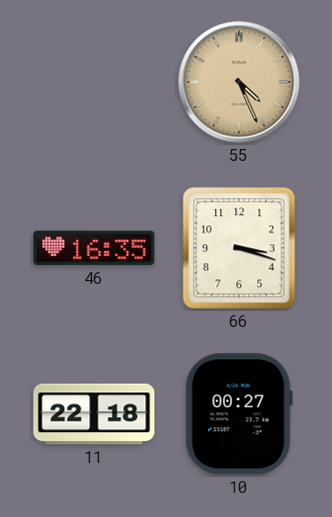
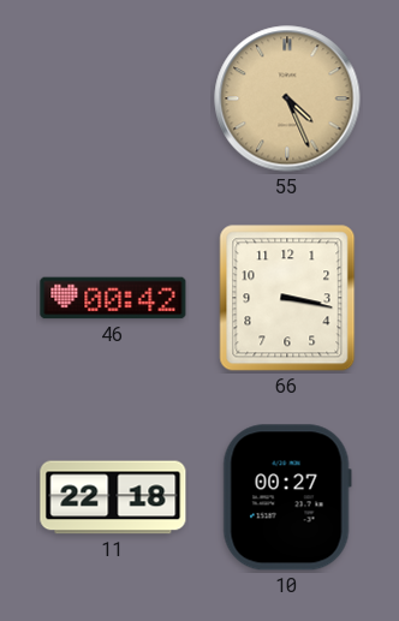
46: 16:35 -> 00:42
66: 3:18 -> 3:17
